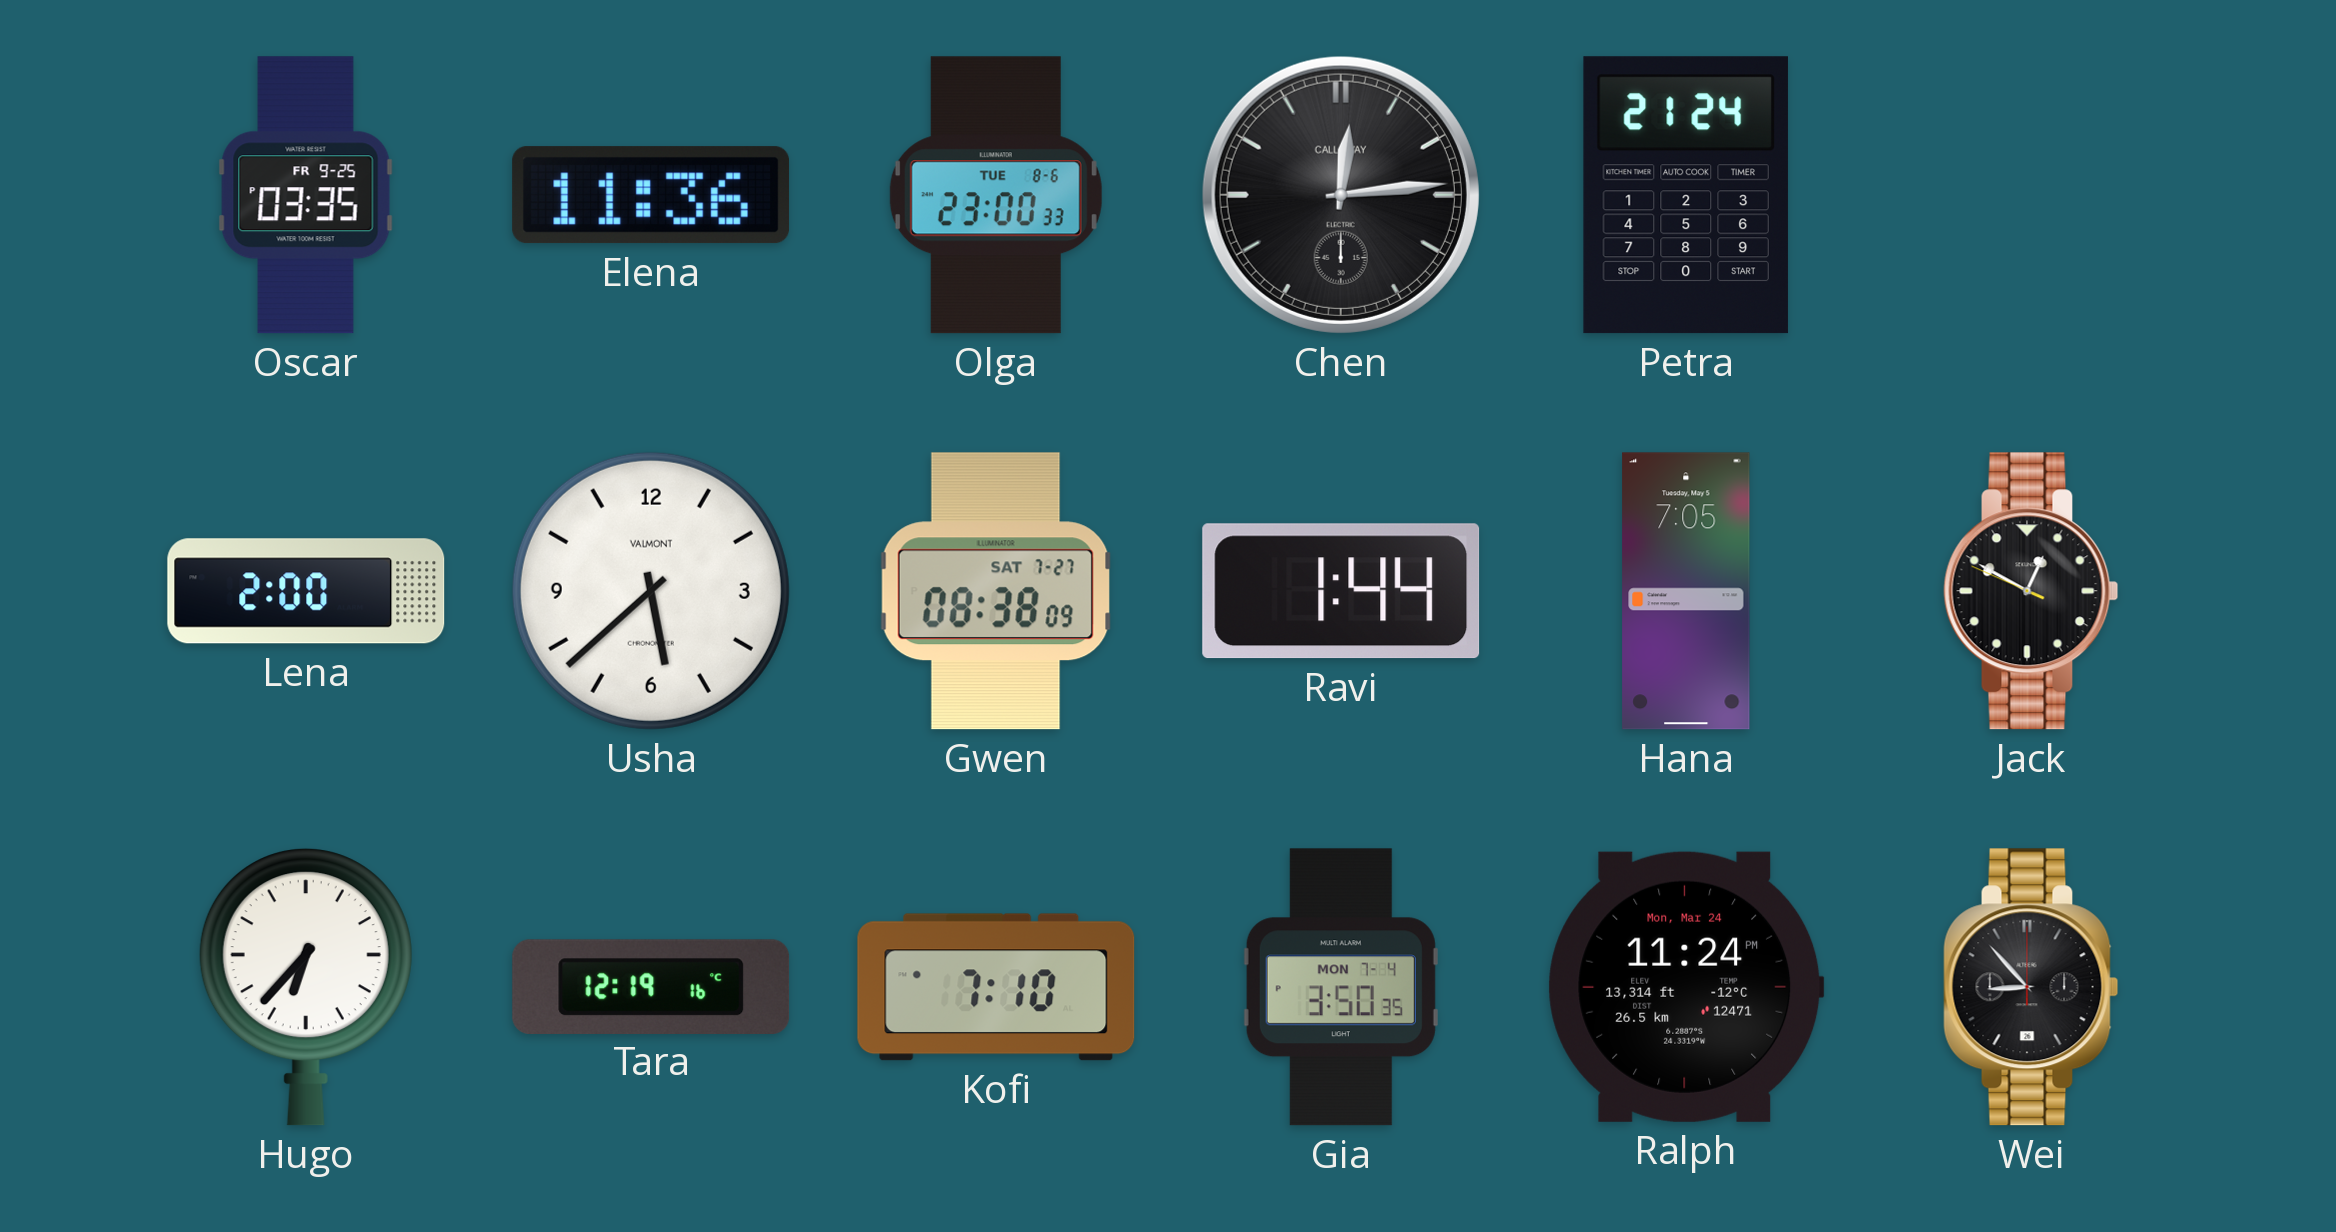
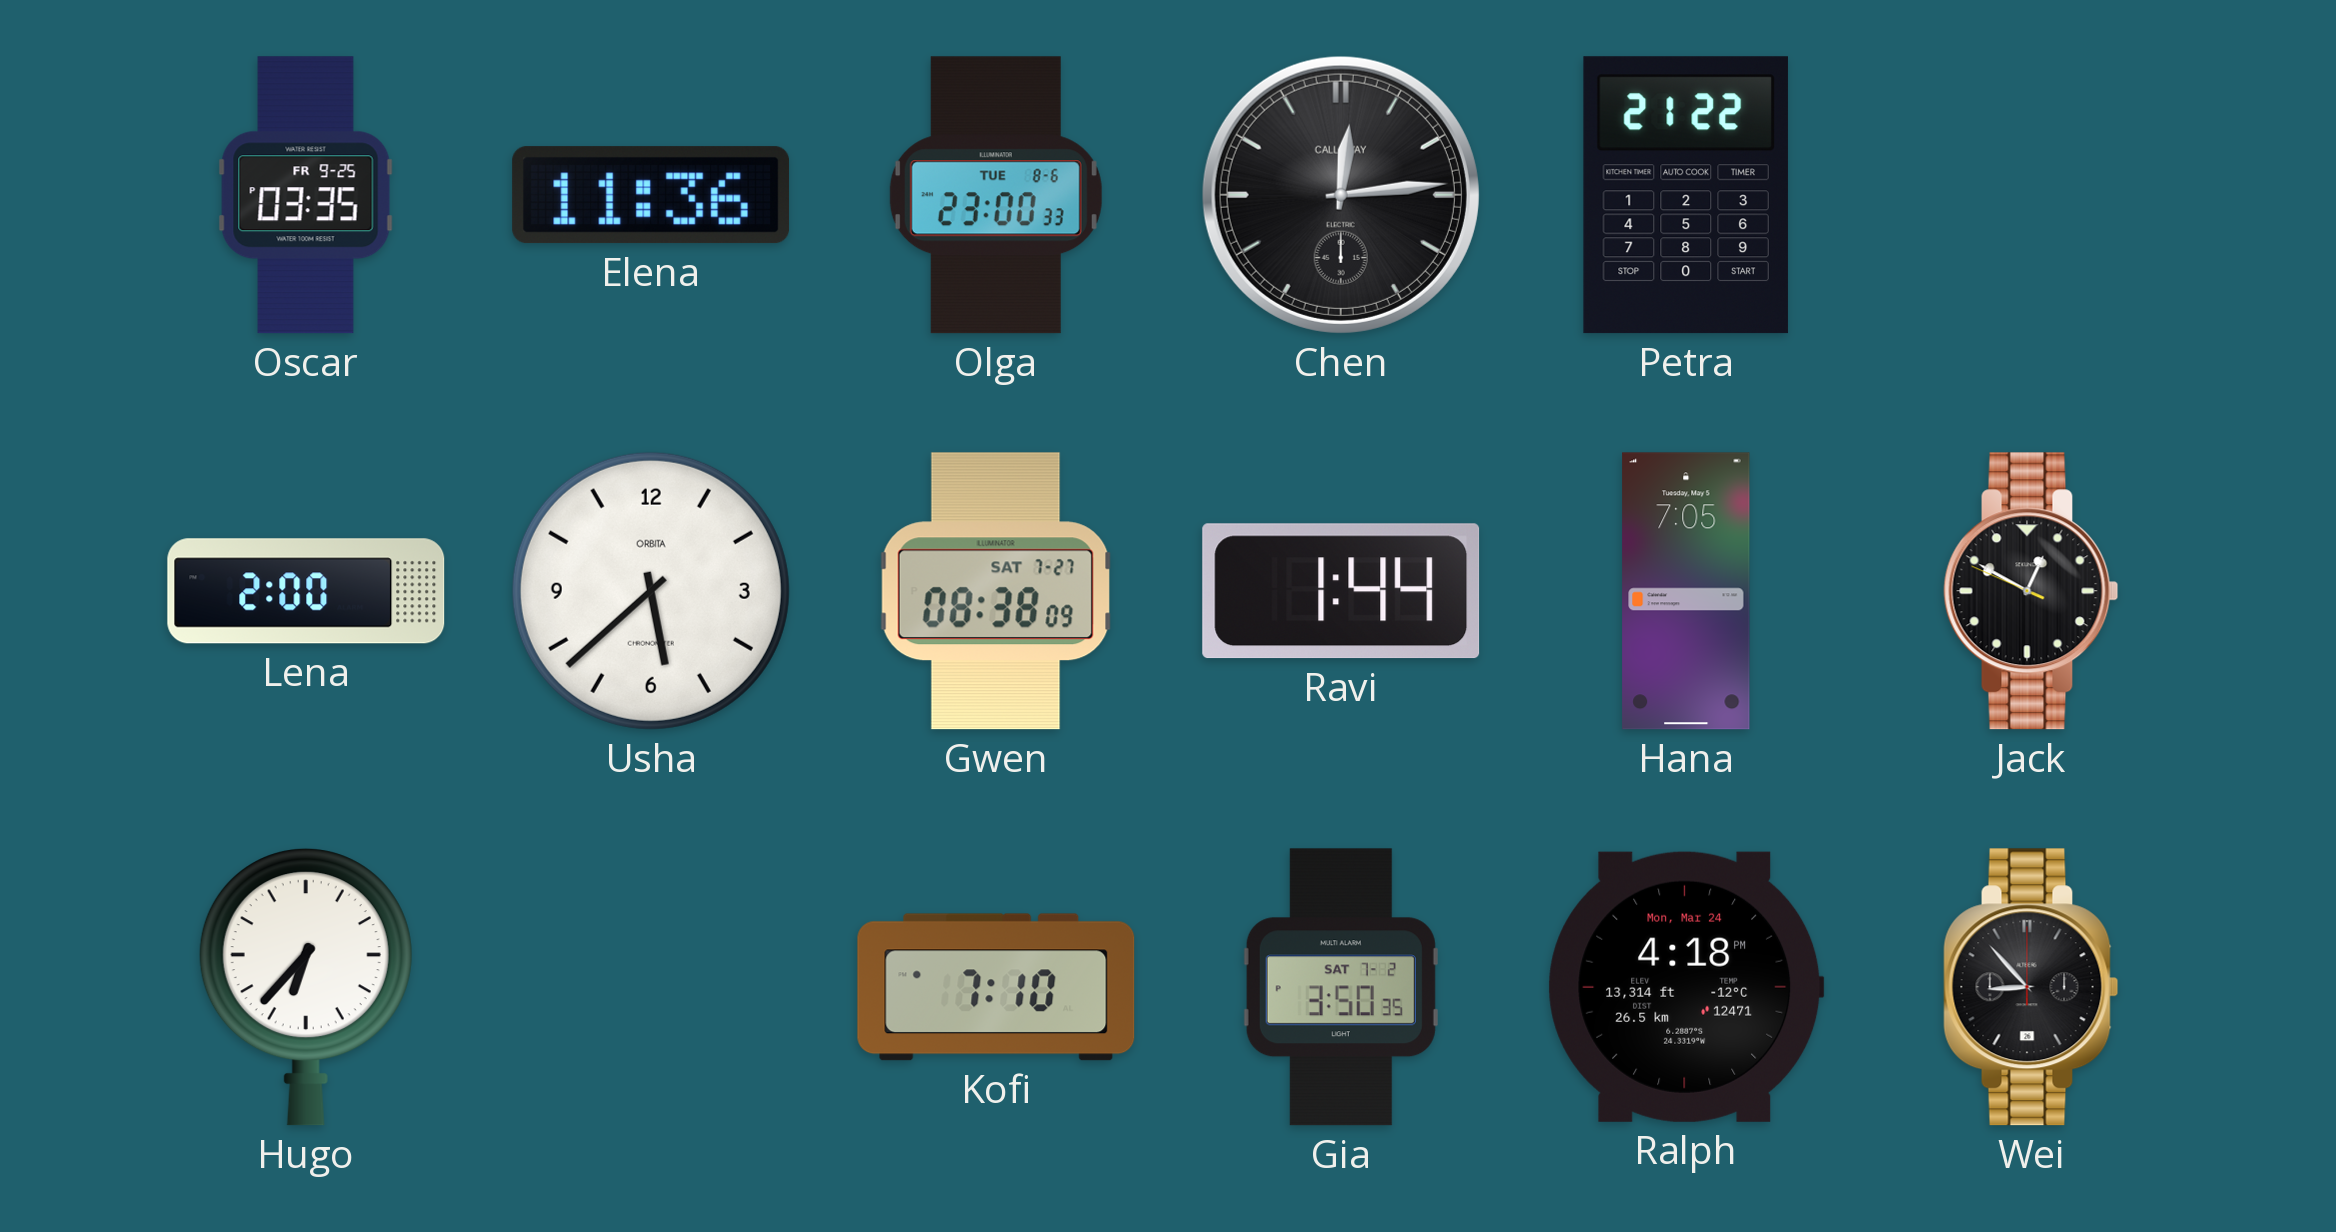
Petra: 21:24 -> 21:22
Usha brand: VALMONT -> ORBITA
Tara: 12:19 -> none
Gia date: MON 7-4 -> SAT 7-2
Ralph: 11:24 -> 4:18
